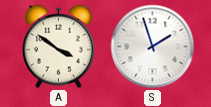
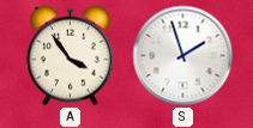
A: 3:51 -> 3:54
